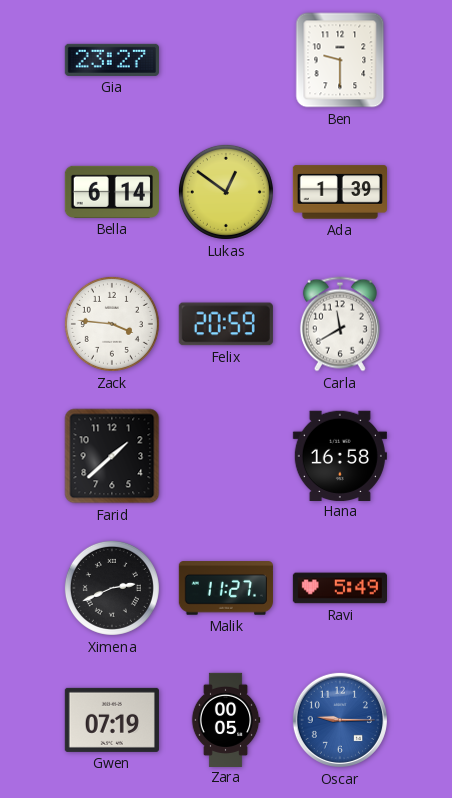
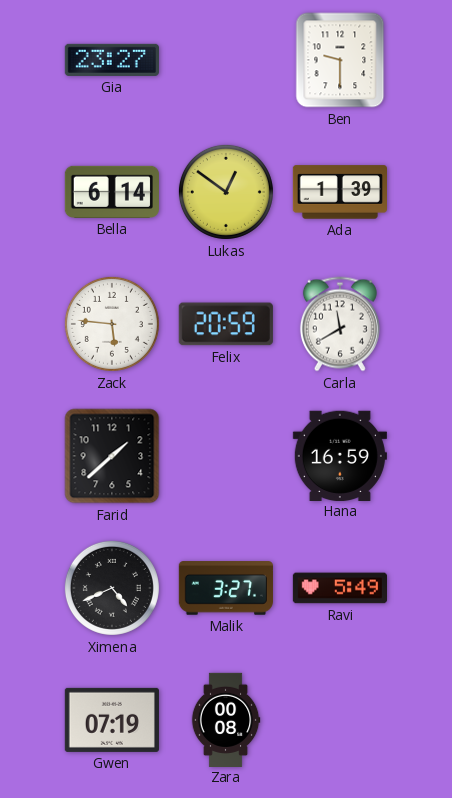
Zack: 3:46 -> 5:46
Hana: 16:58 -> 16:59
Ximena: 2:41 -> 4:41
Malik: 11:27 -> 3:27
Zara: 00:05 -> 00:08
Oscar: 9:15 -> none
